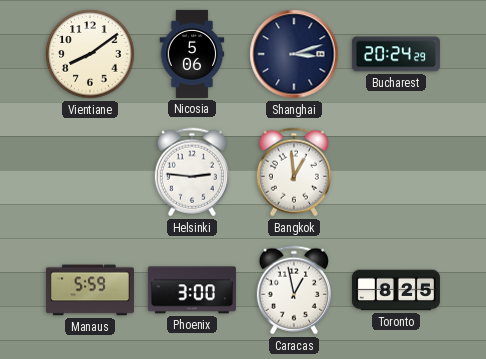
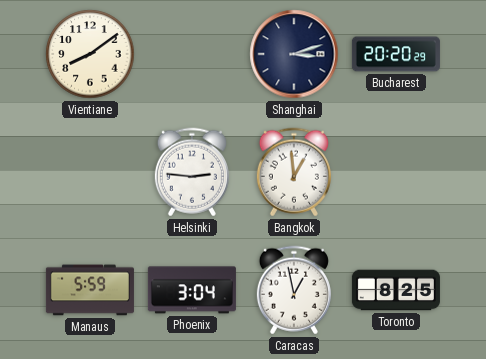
Nicosia: 5:06 -> none
Bucharest: 20:24 -> 20:20
Phoenix: 3:00 -> 3:04
